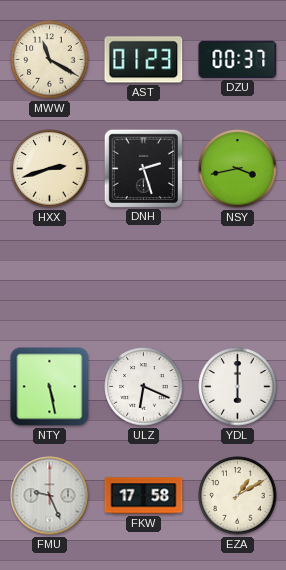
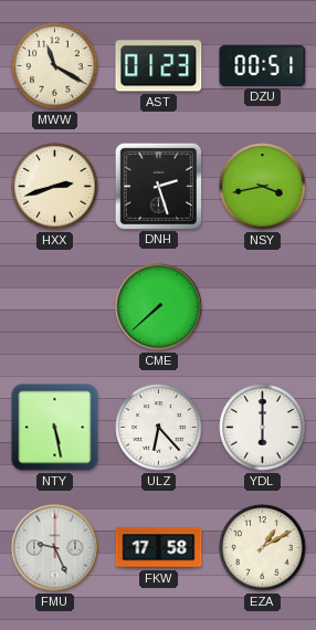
DZU: 00:37 -> 00:51
CME: none -> 7:38
ULZ: 6:19 -> 6:23
